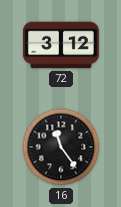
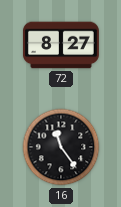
72: 3:12 -> 8:27
